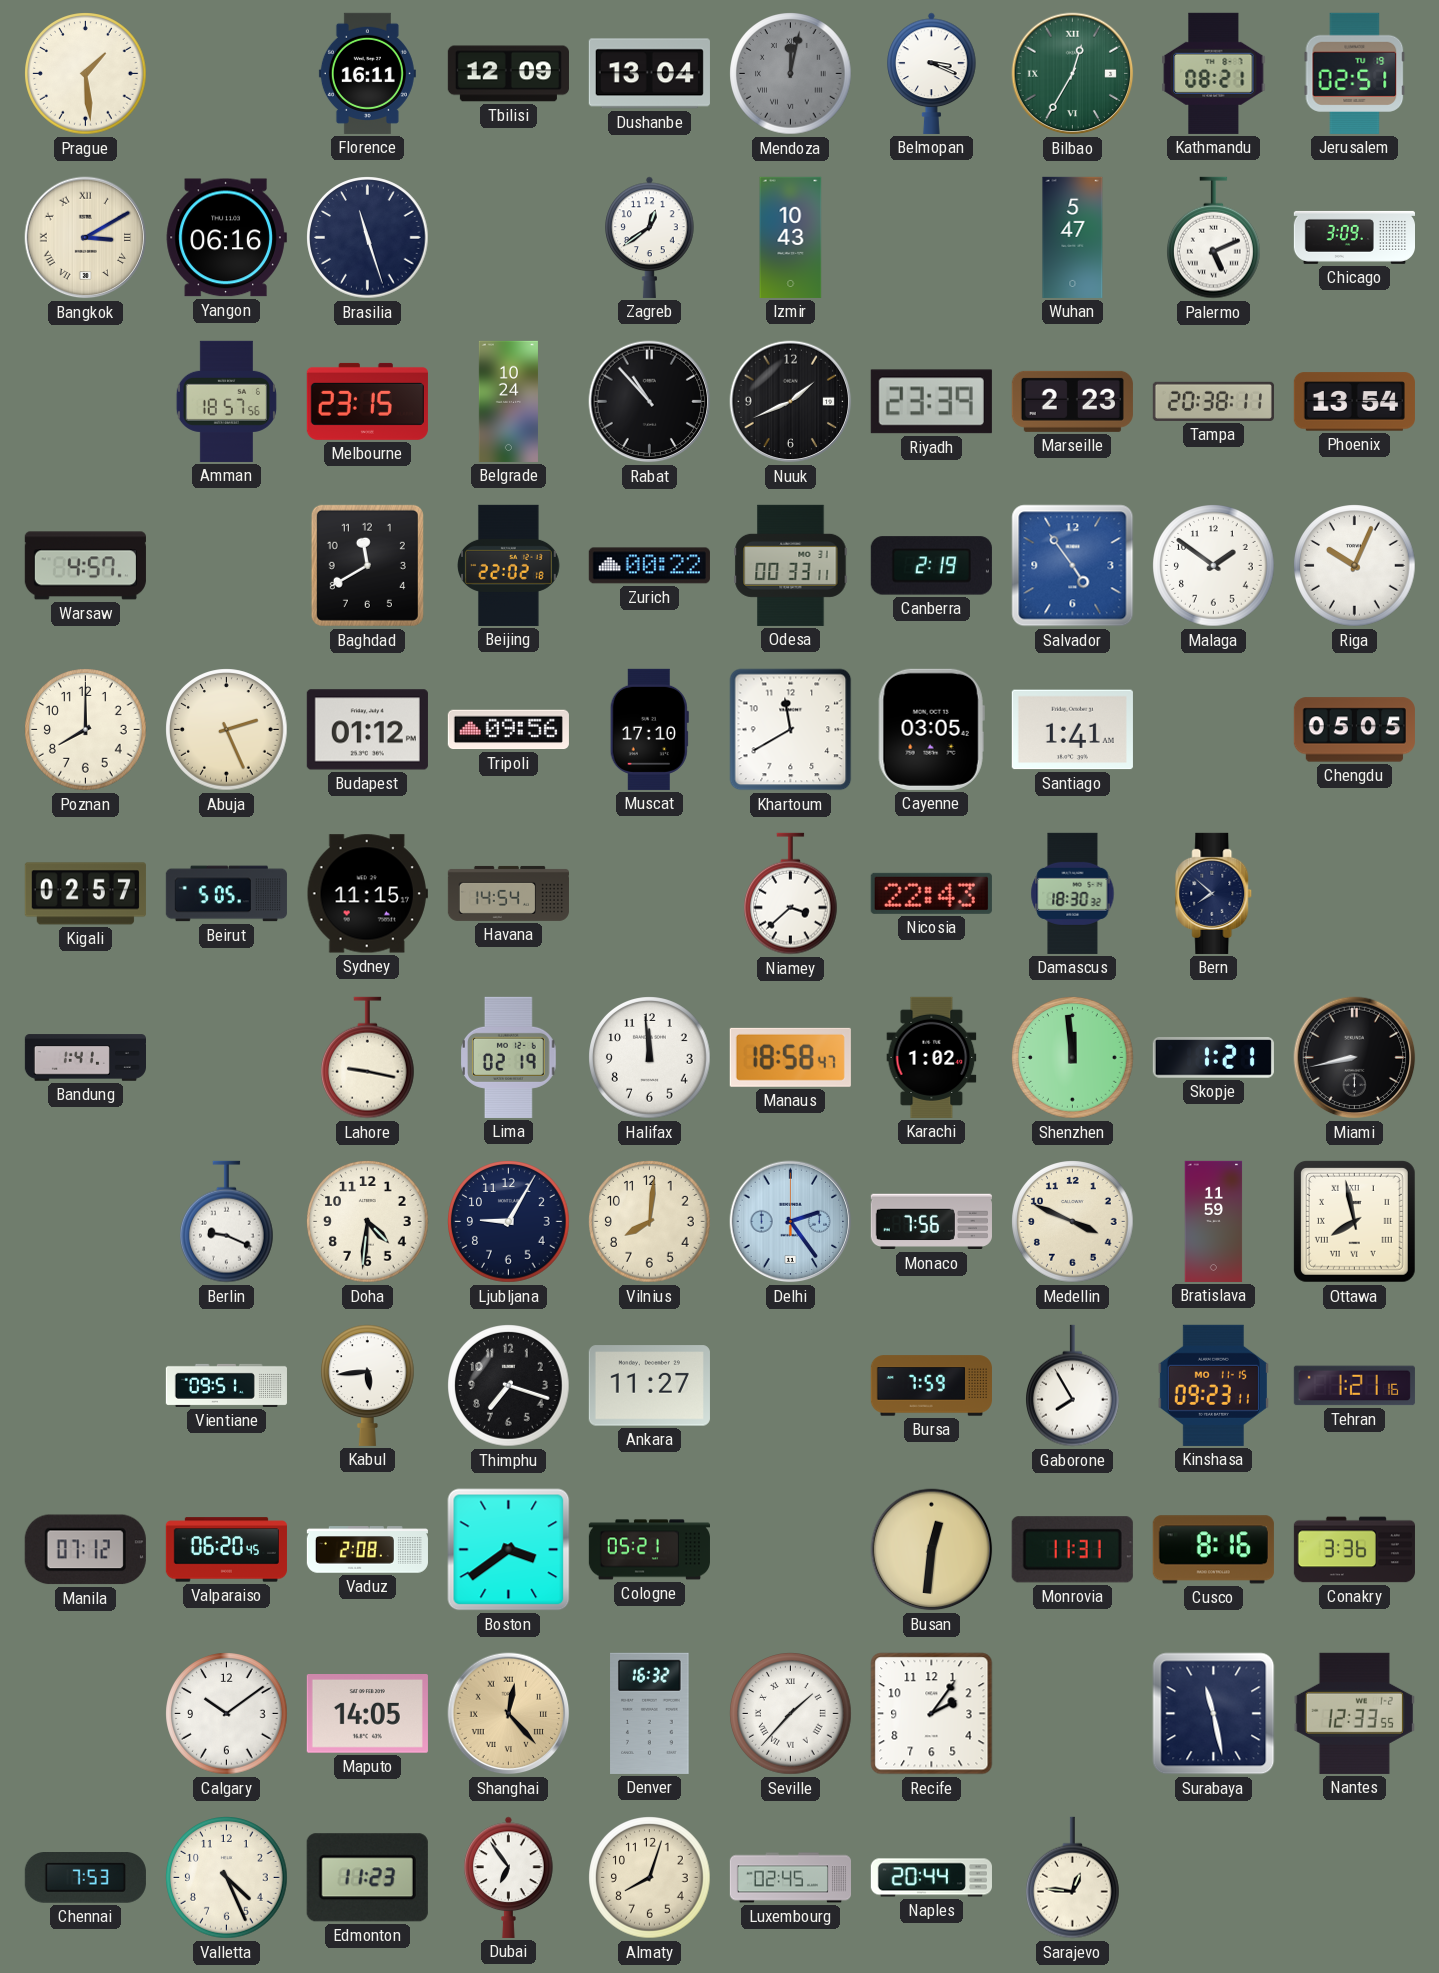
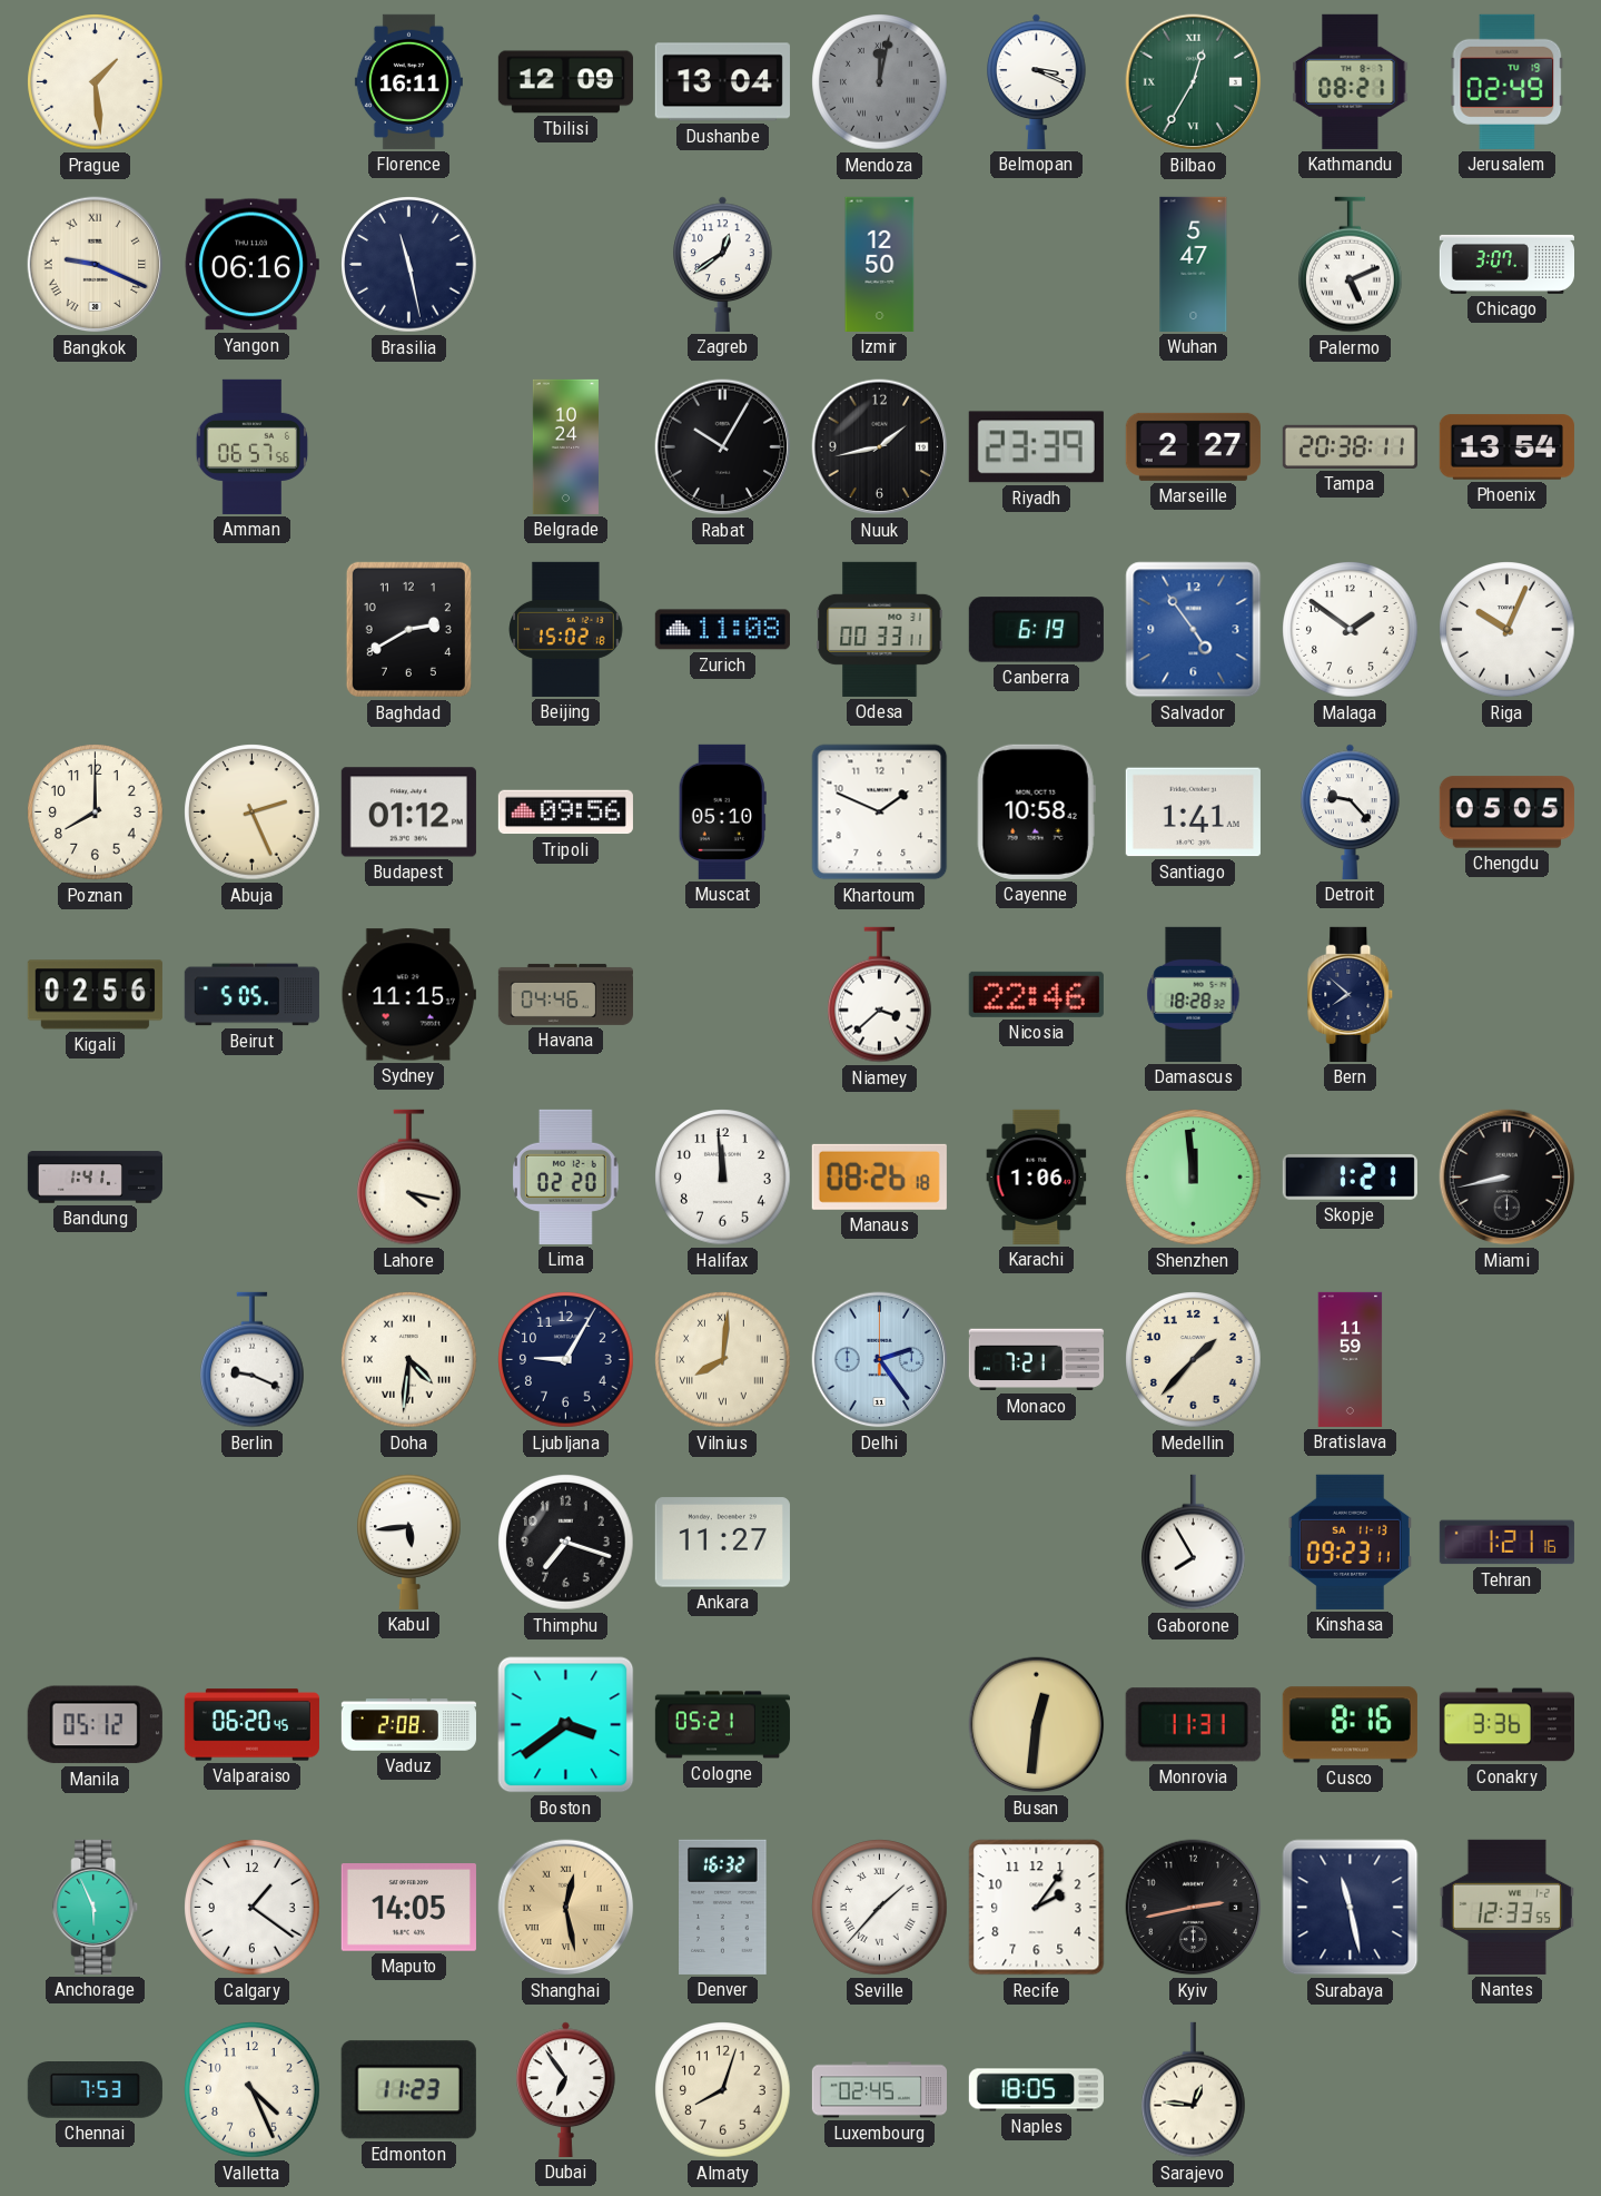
Jerusalem: 02:51 -> 02:49
Bangkok: 3:10 -> 9:19
Brasilia: 11:27 -> 11:28
Izmir: 10:43 -> 12:50
Chicago: 3:09 -> 3:07
Amman: 18:57 -> 06:57
Melbourne: 23:15 -> none
Rabat: 10:53 -> 10:05
Nuuk: 1:41 -> 1:43
Marseille: 2:23 -> 2:27
Warsaw: 4:57 -> none
Baghdad: 11:40 -> 2:40
Beijing: 22:02 -> 15:02
Zurich: 00:22 -> 11:08
Canberra: 2:19 -> 6:19
Muscat: 17:10 -> 05:10
Khartoum: 11:40 -> 1:49
Cayenne: 03:05 -> 10:58
Detroit: none -> 9:23
Kigali: 02:57 -> 02:56
Havana: 14:54 -> 04:46
Nicosia: 22:43 -> 22:46
Damascus: 18:30 -> 18:28
Lahore: 9:17 -> 4:17
Lima: 02:19 -> 02:20
Manaus: 18:58 -> 08:26
Karachi: 1:02 -> 1:06
Doha numerals: Arabic -> Roman
Vilnius numerals: Arabic -> Roman
Monaco: 7:56 -> 7:21
Medellin: 3:49 -> 1:37
Ottawa: 7:58 -> none
Vientiane: 09:51 -> none
Bursa: 7:59 -> none
Kinshasa date: MO 11-15 -> SA 11-13
Manila: 07:12 -> 05:12
Anchorage: none -> 5:56
Calgary: 10:09 -> 1:21
Shanghai: 12:23 -> 12:28
Kyiv: none -> 2:43
Naples: 20:44 -> 18:05
